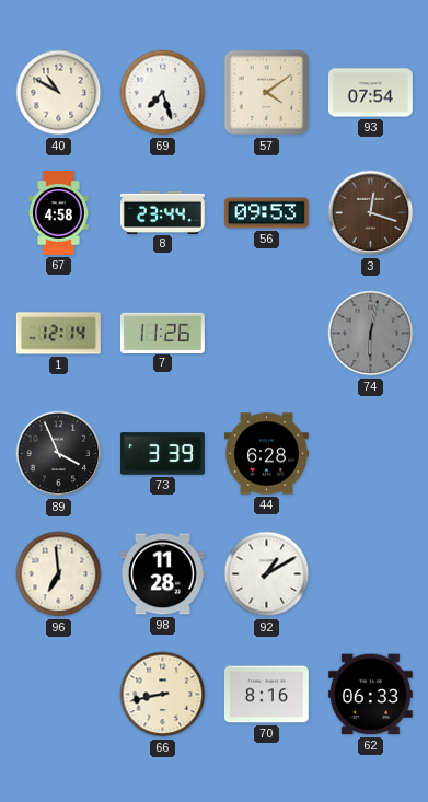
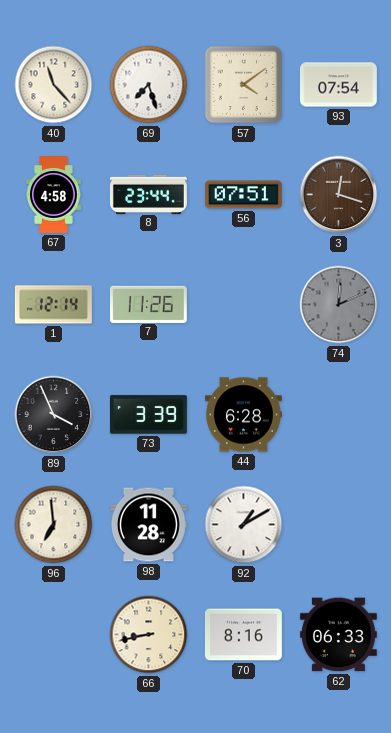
40: 10:50 -> 11:23
56: 09:53 -> 07:51
74: 6:02 -> 12:11
